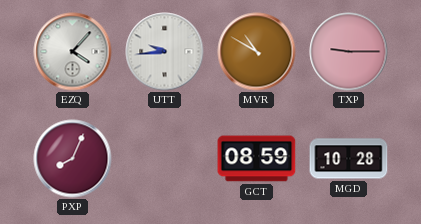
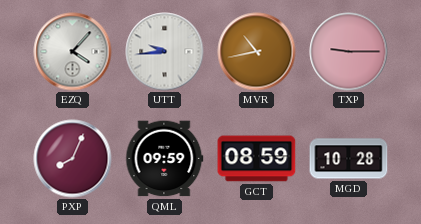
MVR: 10:50 -> 10:43
QML: none -> 09:59
